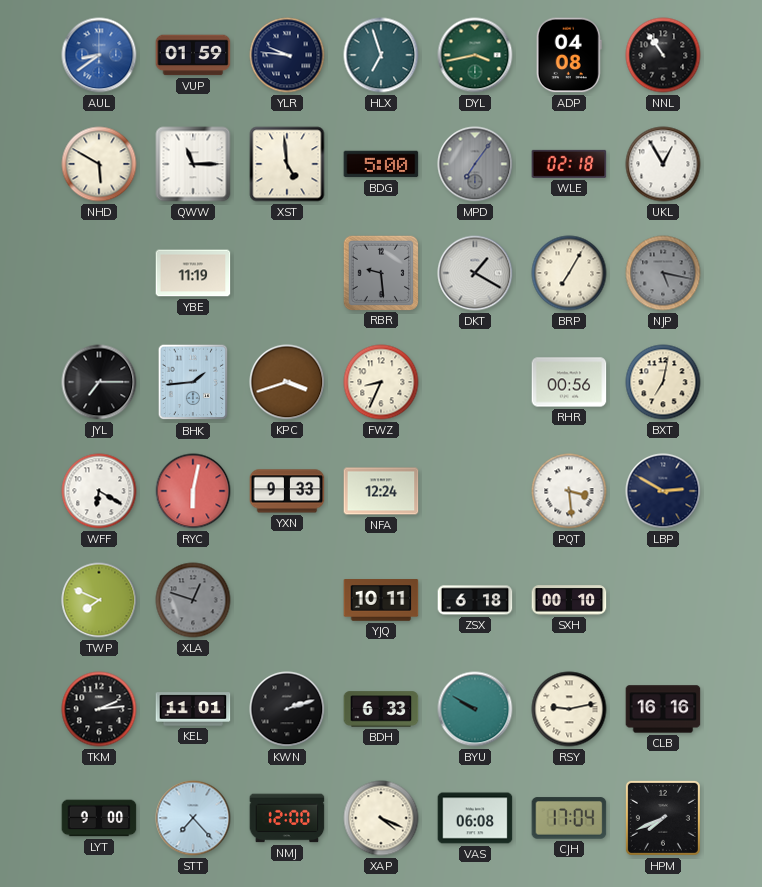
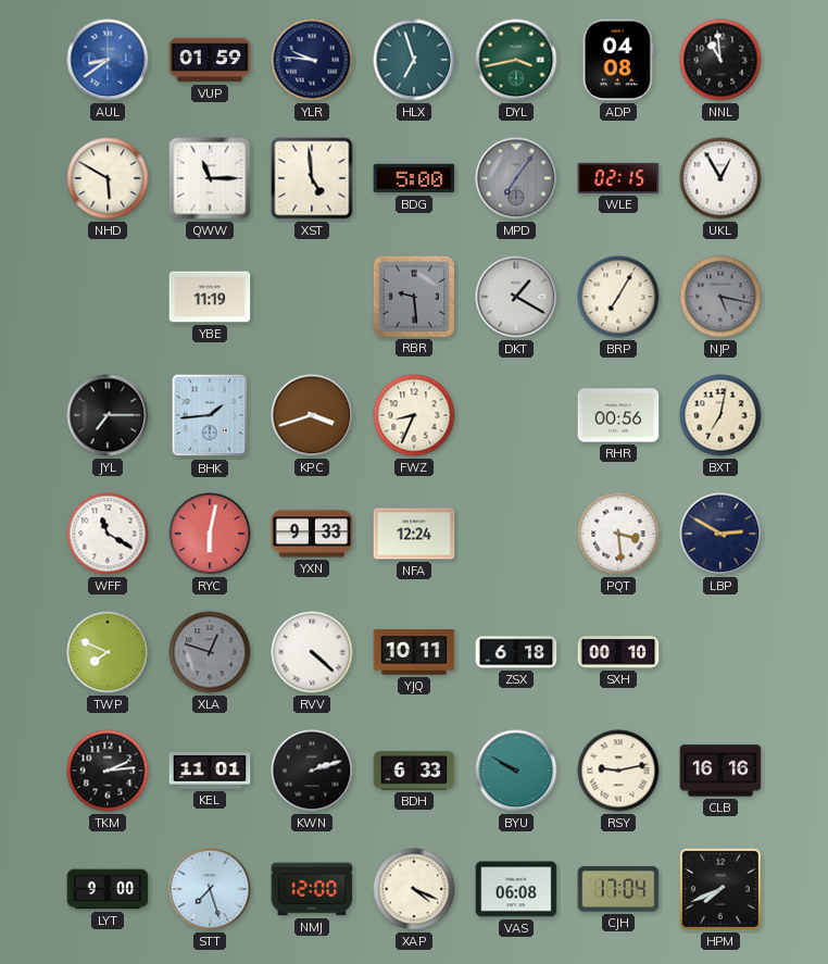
NNL: 10:54 -> 10:59
WLE: 02:18 -> 02:15
WFF: 6:20 -> 11:20
RVV: none -> 4:22
STT: 7:23 -> 7:27
